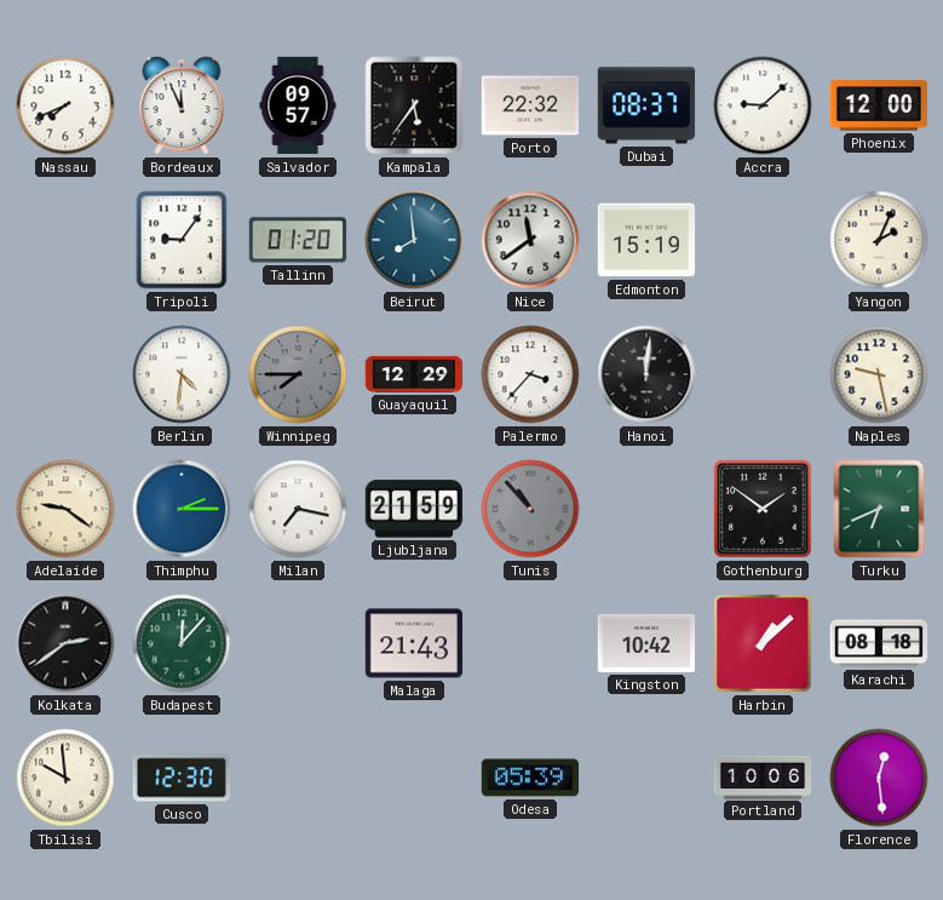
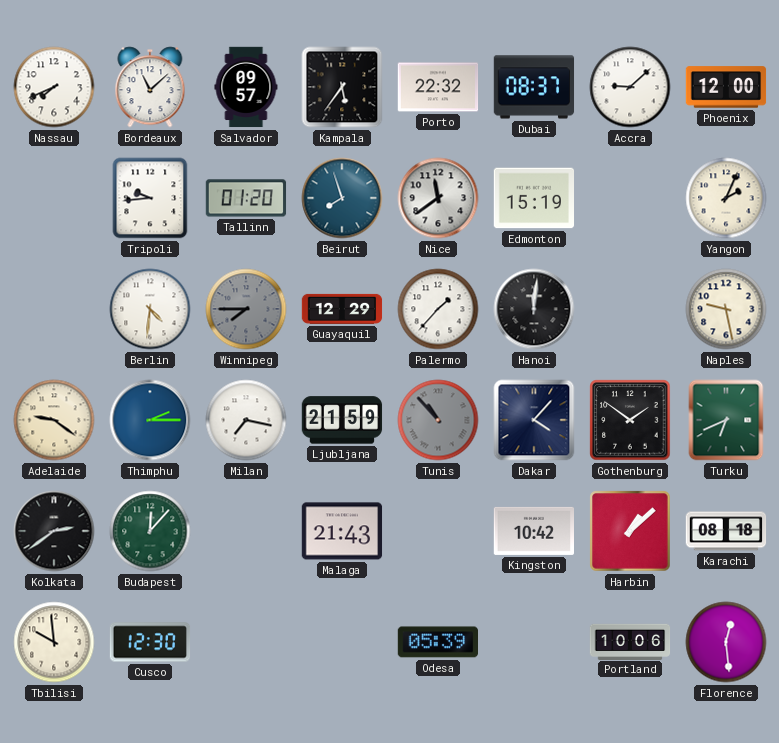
Bordeaux: 11:56 -> 11:08
Tripoli: 9:06 -> 9:44
Beirut: 7:59 -> 7:57
Palermo: 3:37 -> 1:37
Dakar: none -> 4:07
